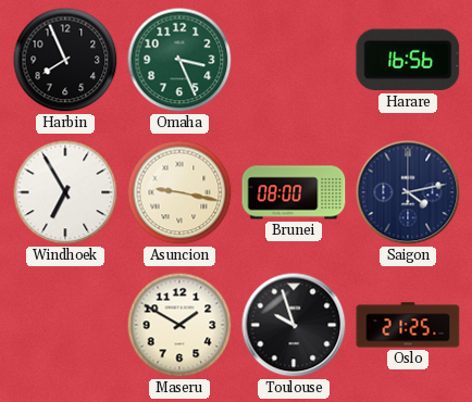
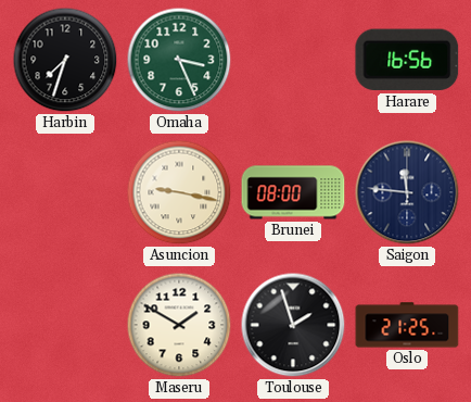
Harbin: 7:56 -> 7:33
Windhoek: 6:55 -> none
Saigon: 4:13 -> 11:46
Toulouse: 9:57 -> 1:57
